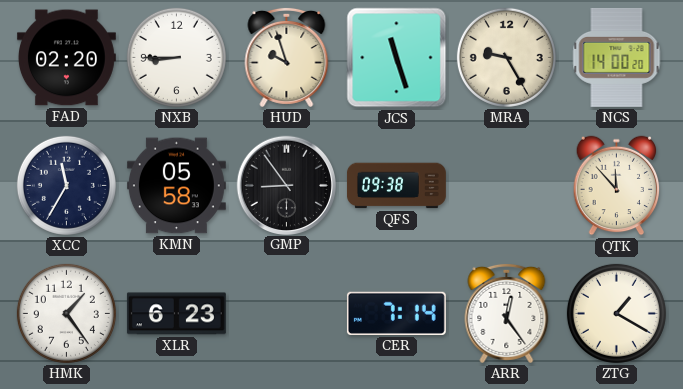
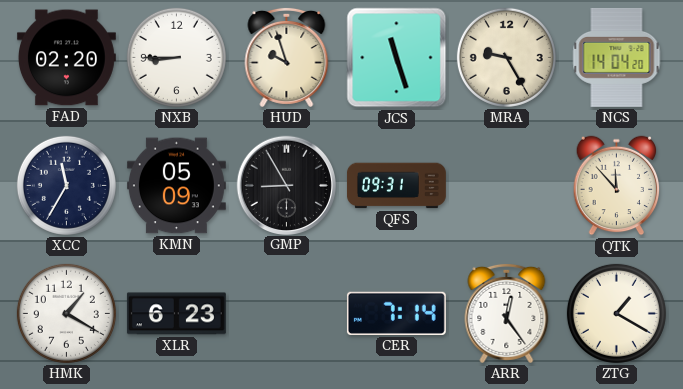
NCS: 14:00 -> 14:04
KMN: 05:58 -> 05:09
GMP: 8:54 -> 8:55
QFS: 09:38 -> 09:31
HMK: 1:24 -> 1:20
